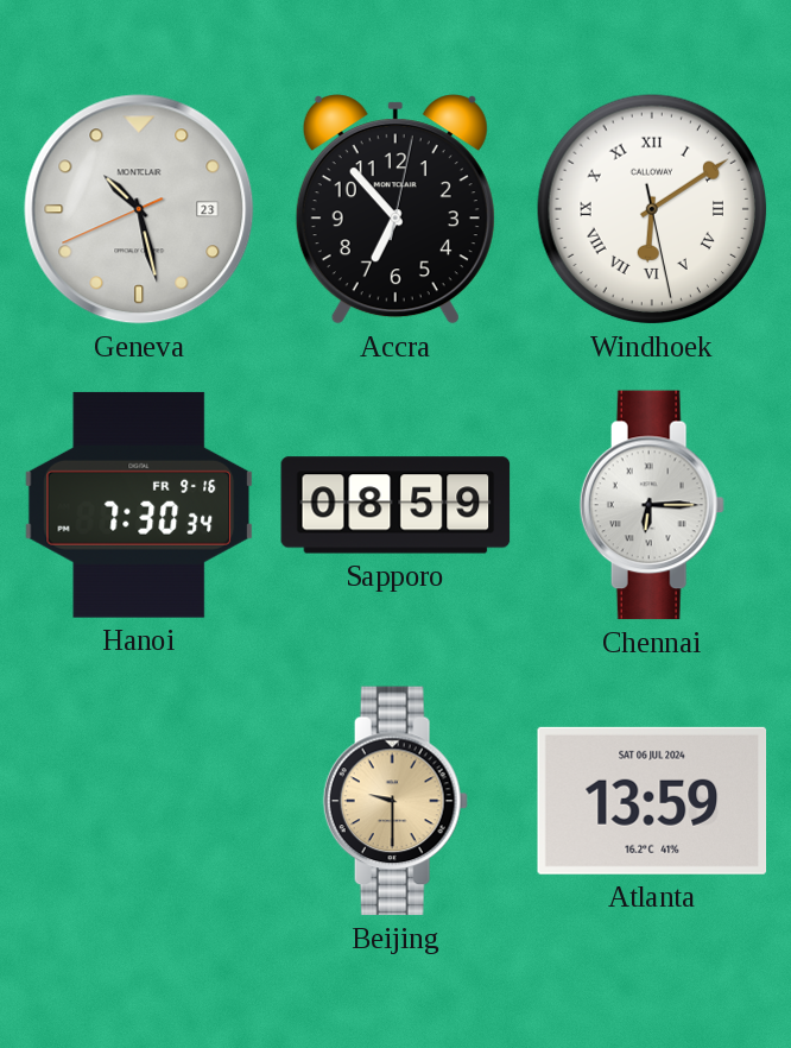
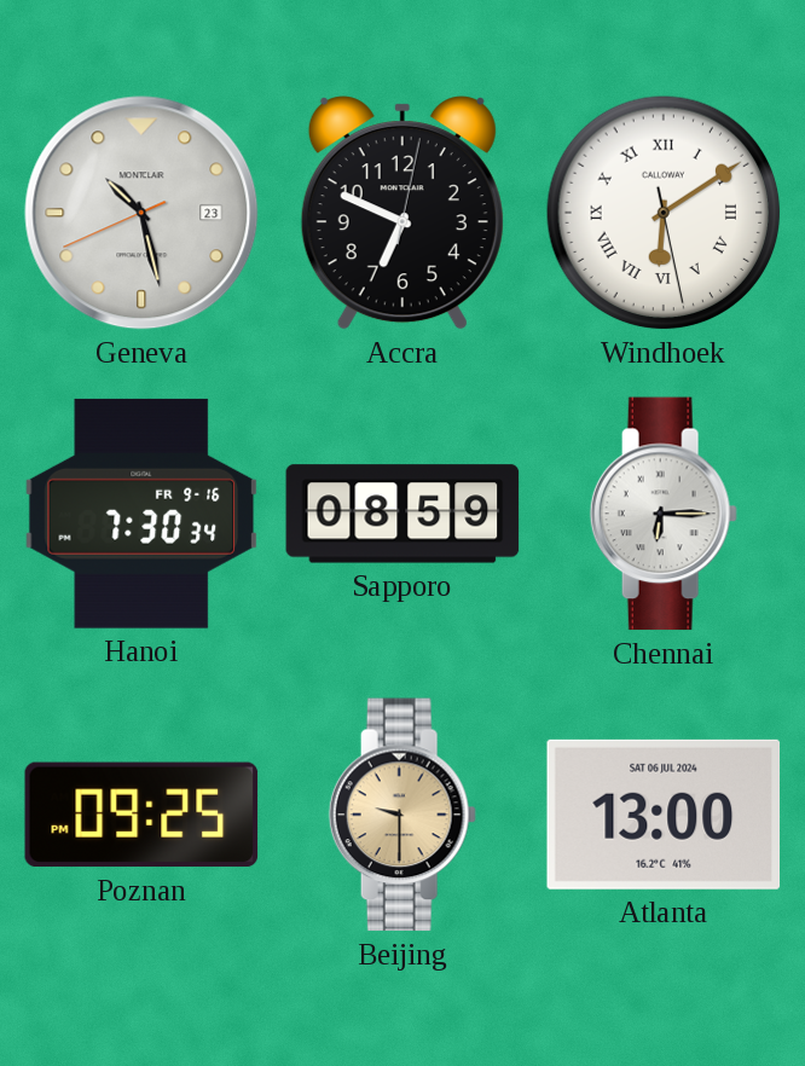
Accra: 6:53 -> 6:49
Poznan: none -> 09:25
Atlanta: 13:59 -> 13:00
